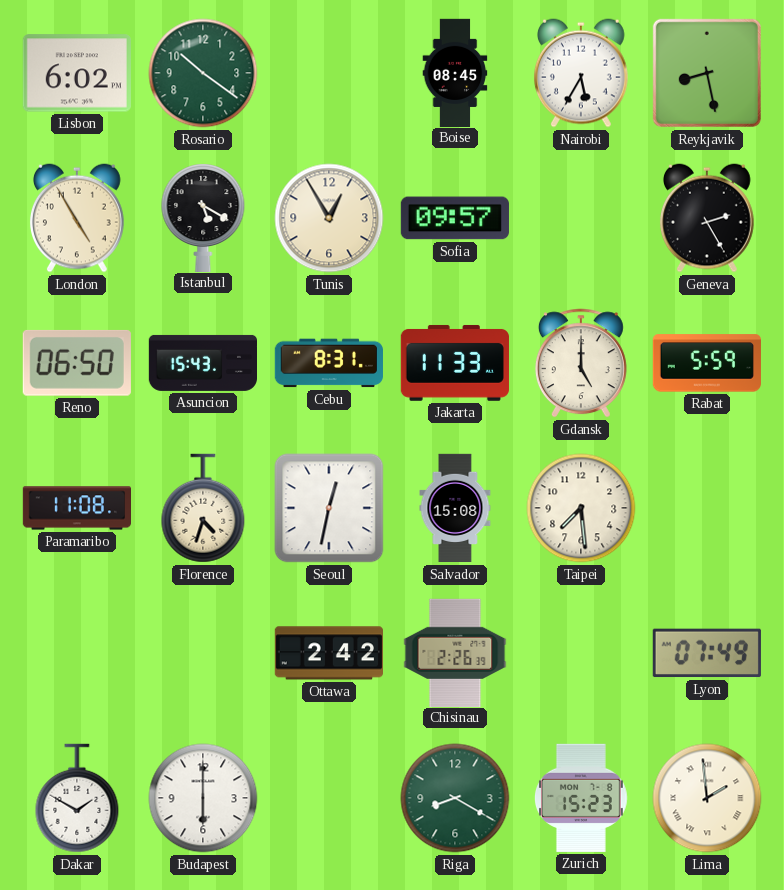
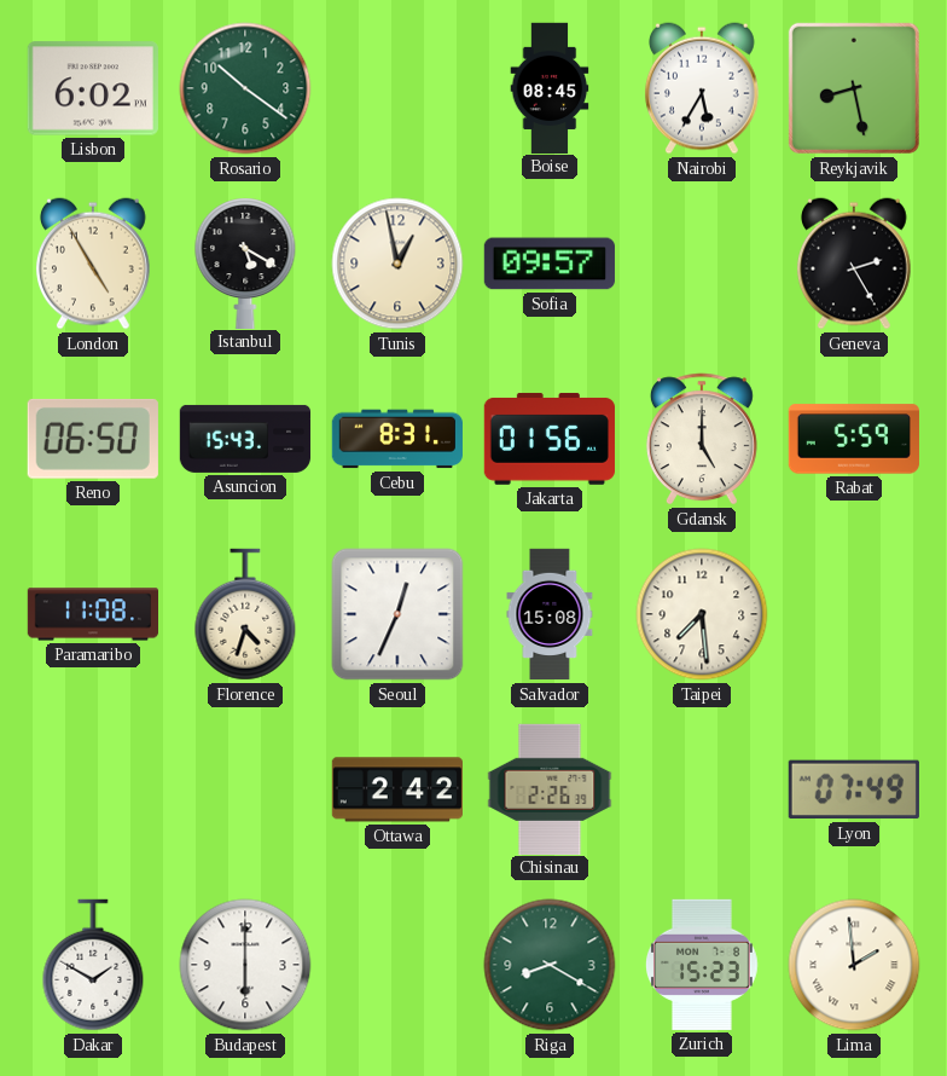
Tunis: 12:55 -> 12:58
Jakarta: 11:33 -> 01:56
Seoul: 12:32 -> 12:34
